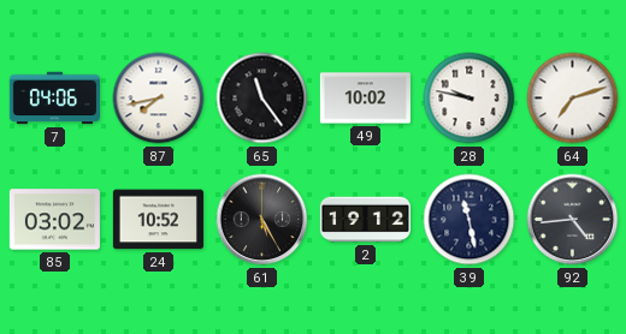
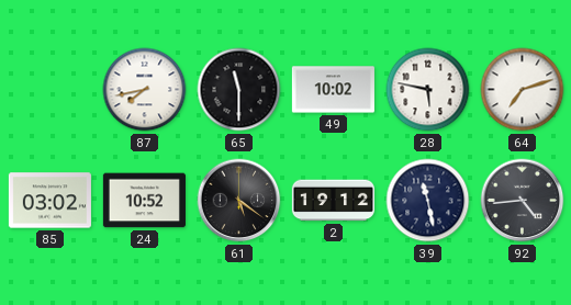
7: 04:06 -> none
65: 11:24 -> 11:30
28: 9:47 -> 5:47
61: 5:25 -> 5:21
